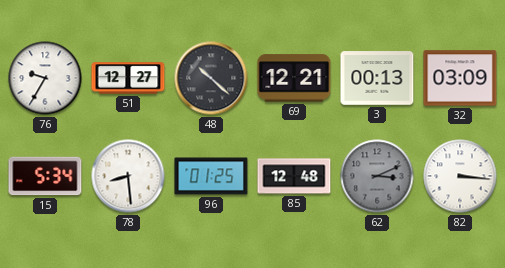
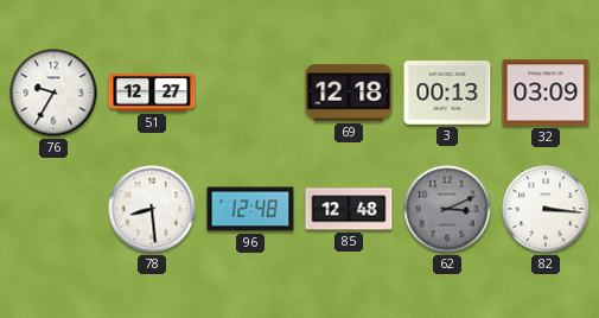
48: 10:22 -> none
69: 12:21 -> 12:18
15: 5:34 -> none
96: 01:25 -> 12:48
